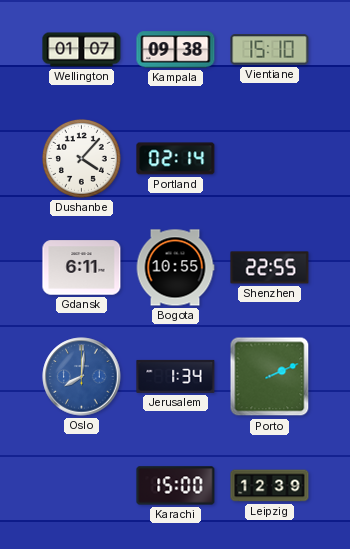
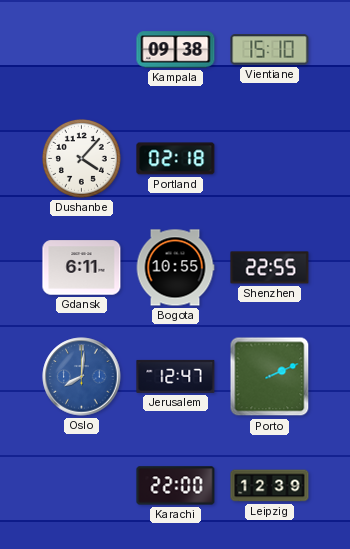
Wellington: 01:07 -> none
Portland: 02:14 -> 02:18
Jerusalem: 1:34 -> 12:47
Karachi: 15:00 -> 22:00
